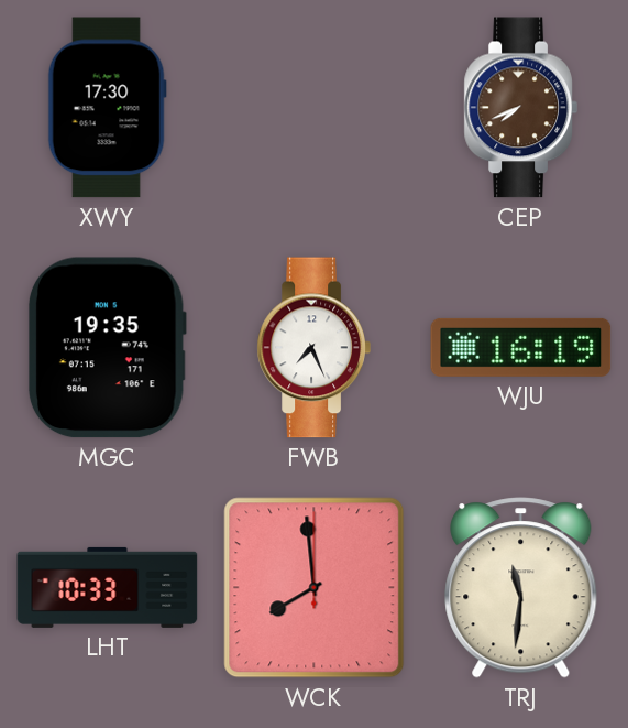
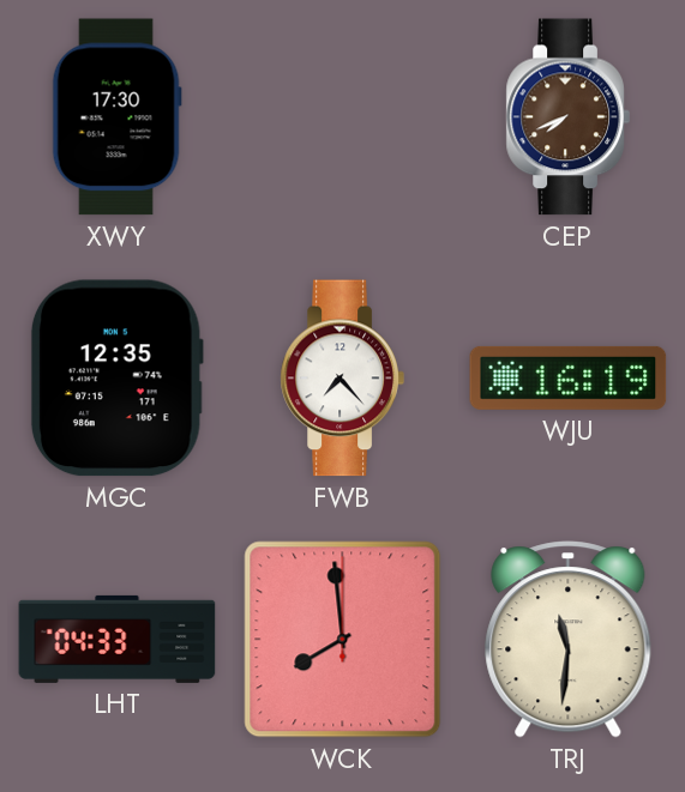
MGC: 19:35 -> 12:35
FWB: 7:26 -> 7:23
LHT: 10:33 -> 04:33
